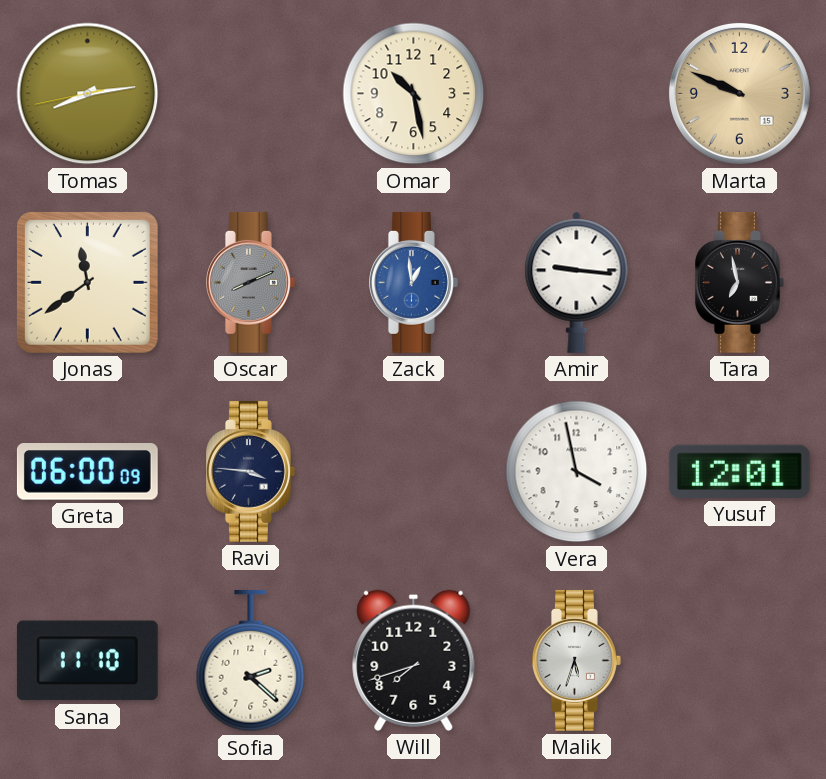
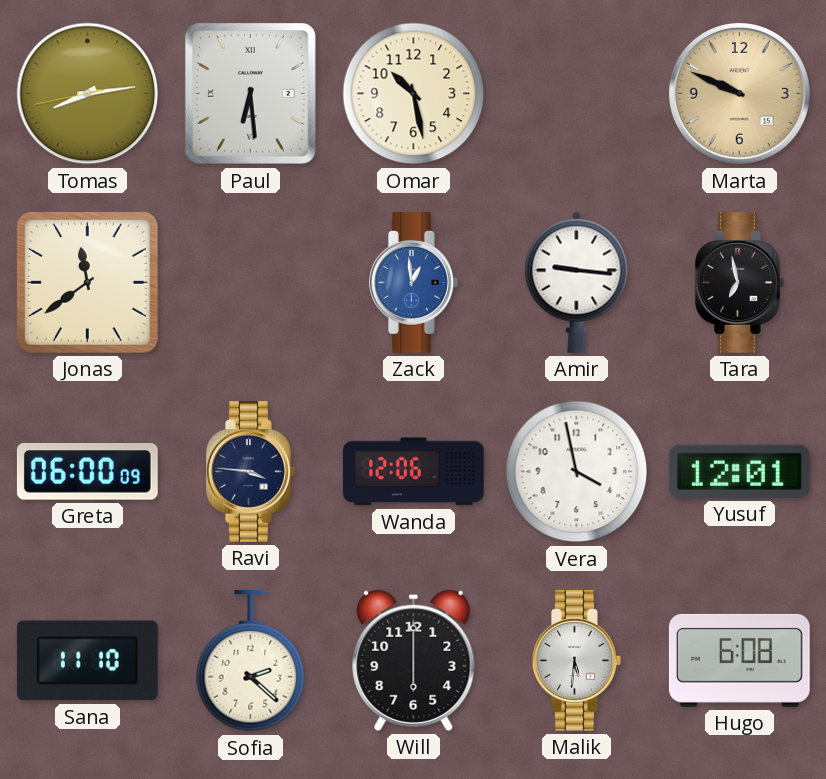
Paul: none -> 6:29
Oscar: 8:11 -> none
Wanda: none -> 12:06
Will: 7:42 -> 6:00
Malik: 5:33 -> 5:31
Hugo: none -> 6:08
